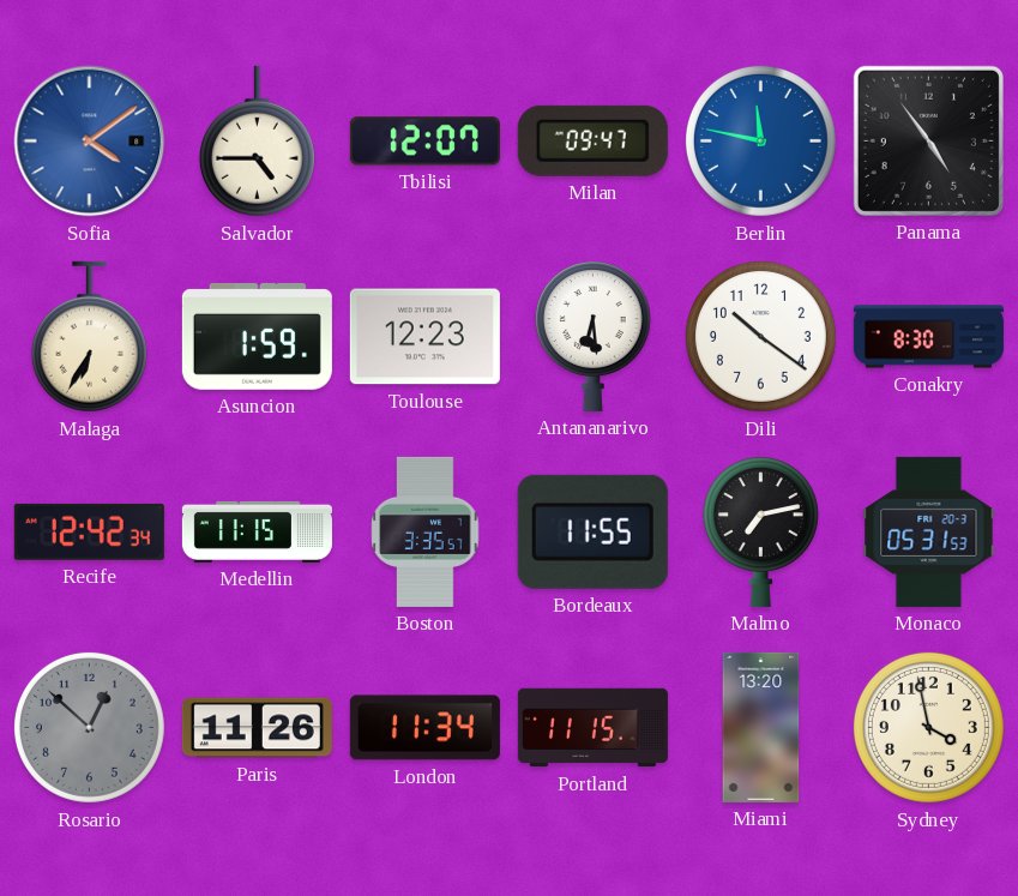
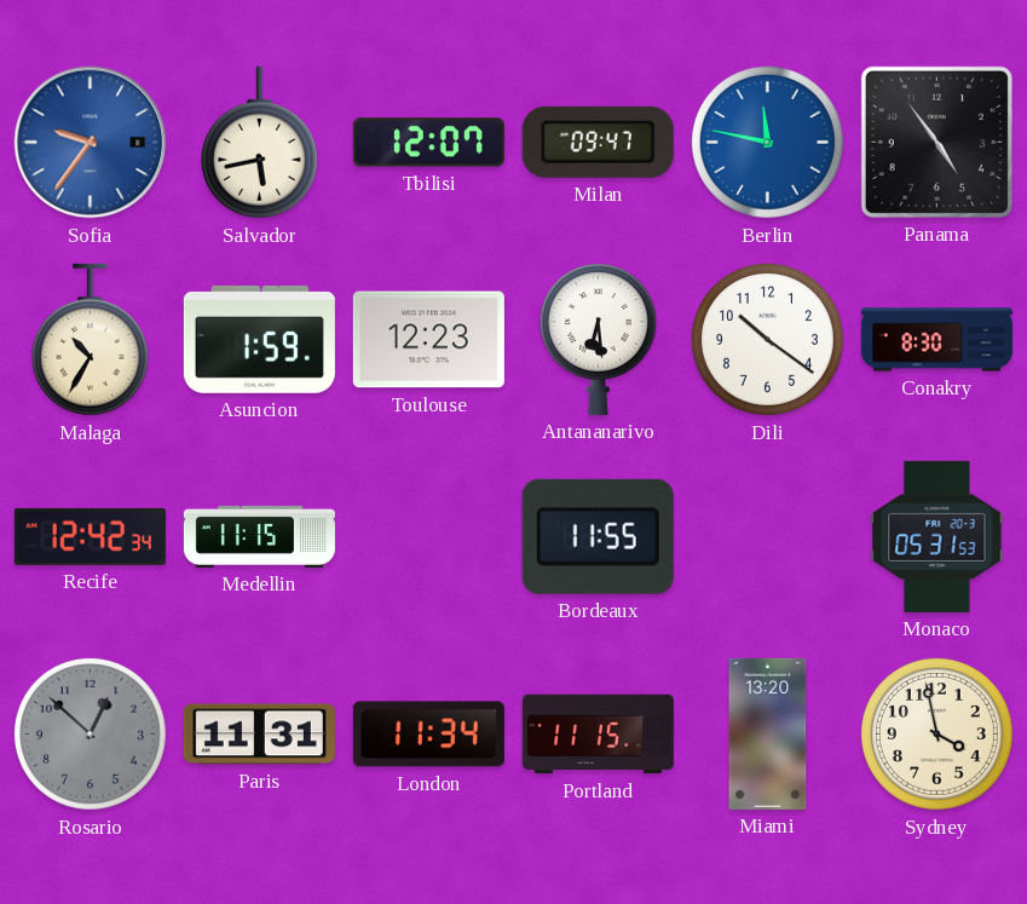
Sofia: 4:09 -> 9:36
Salvador: 4:45 -> 5:43
Malaga: 6:35 -> 10:35
Boston: 3:35 -> none
Malmo: 7:13 -> none
Paris: 11:26 -> 11:31
